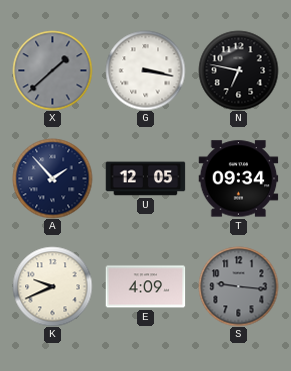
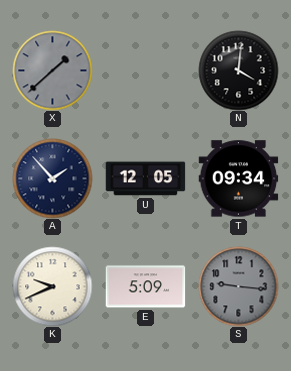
G: 3:17 -> none
N: 6:47 -> 4:01
E: 4:09 -> 5:09
